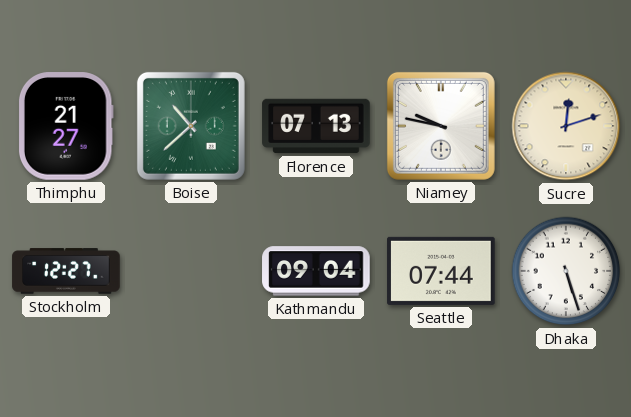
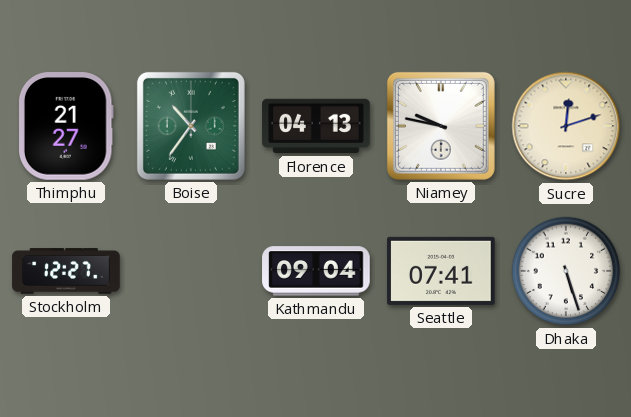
Boise: 10:38 -> 10:36
Florence: 07:13 -> 04:13
Seattle: 07:44 -> 07:41
